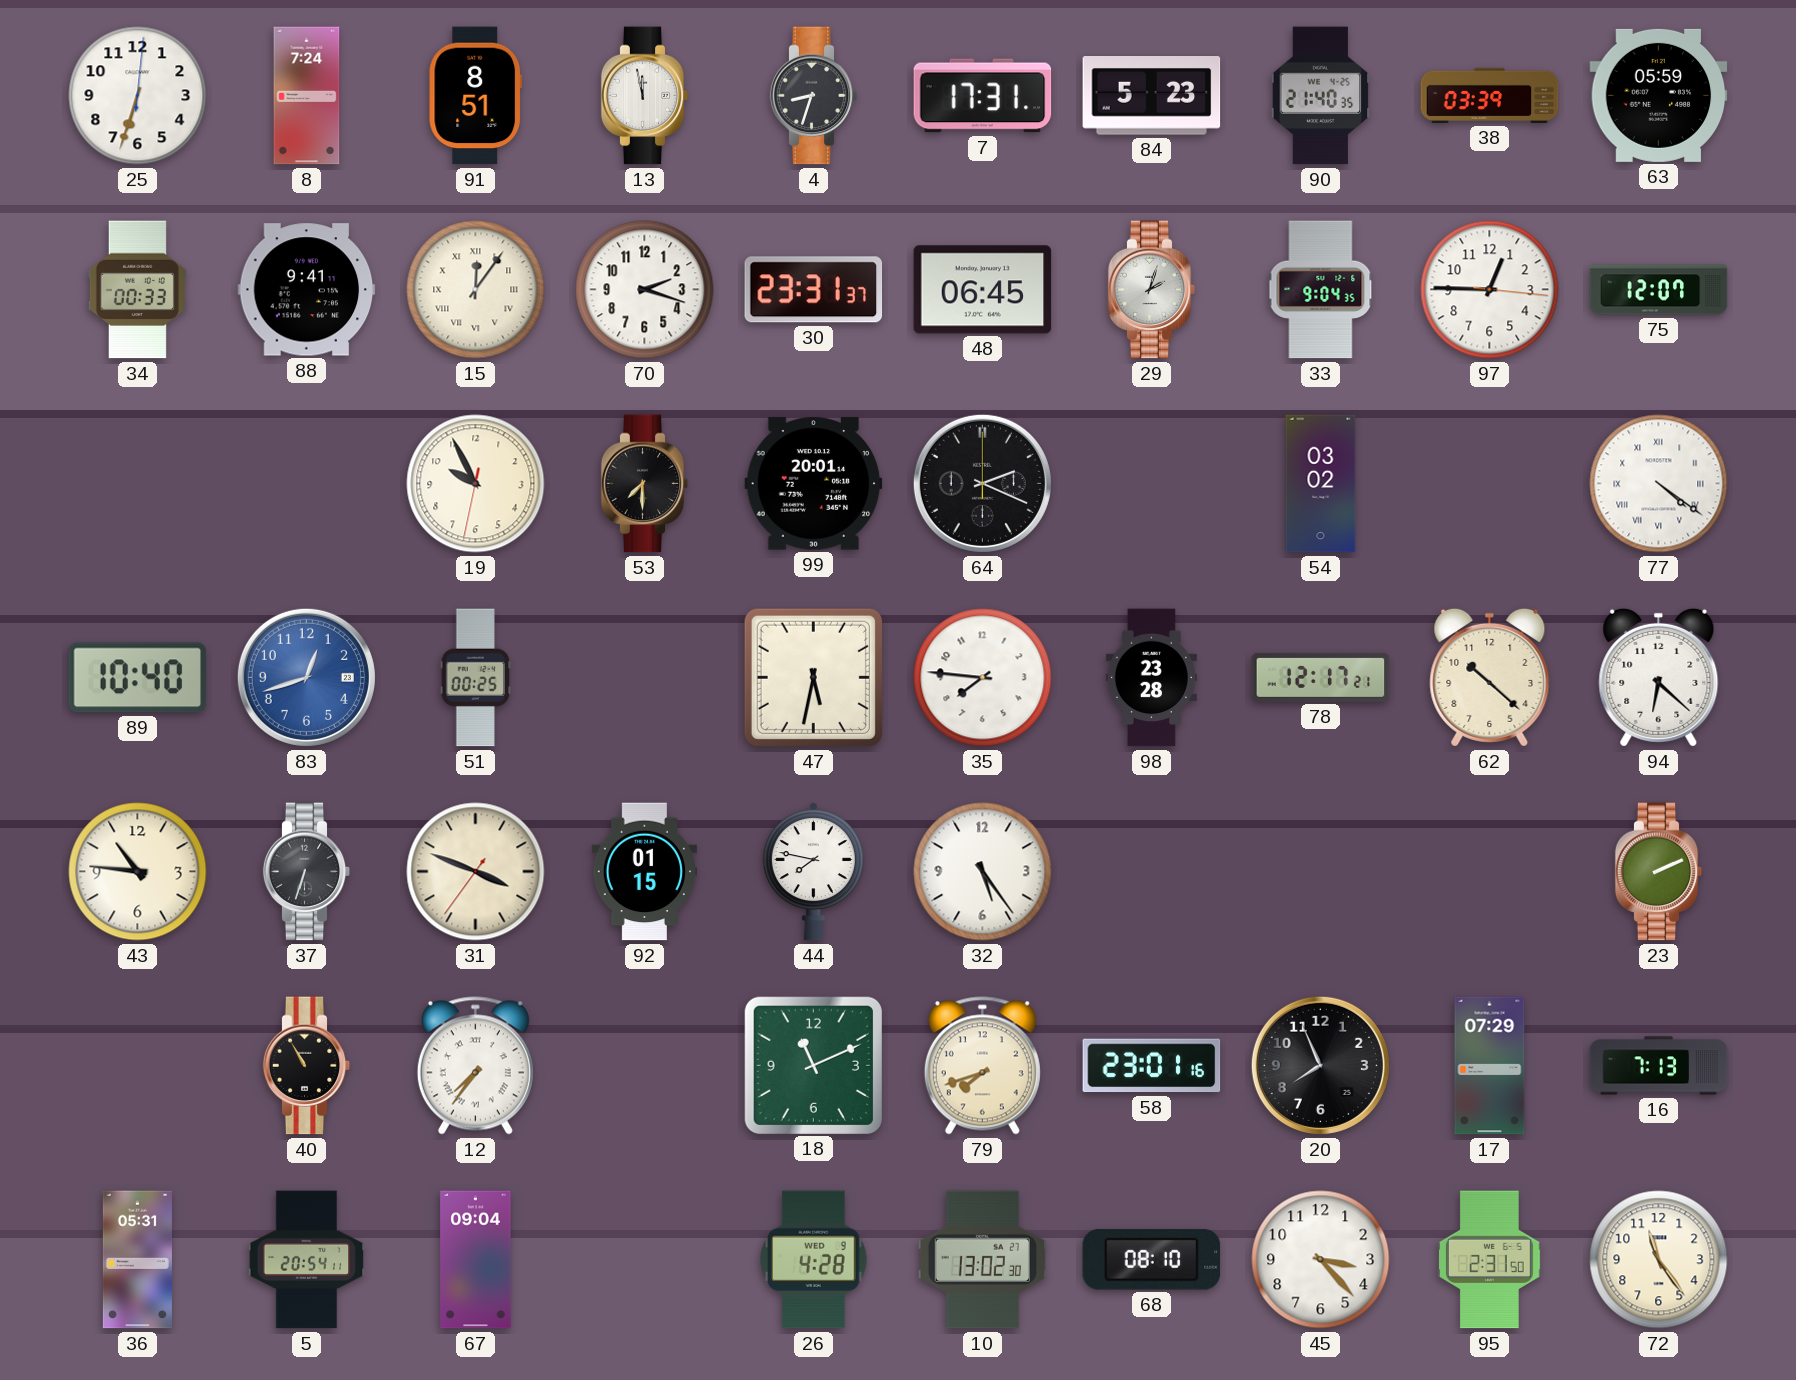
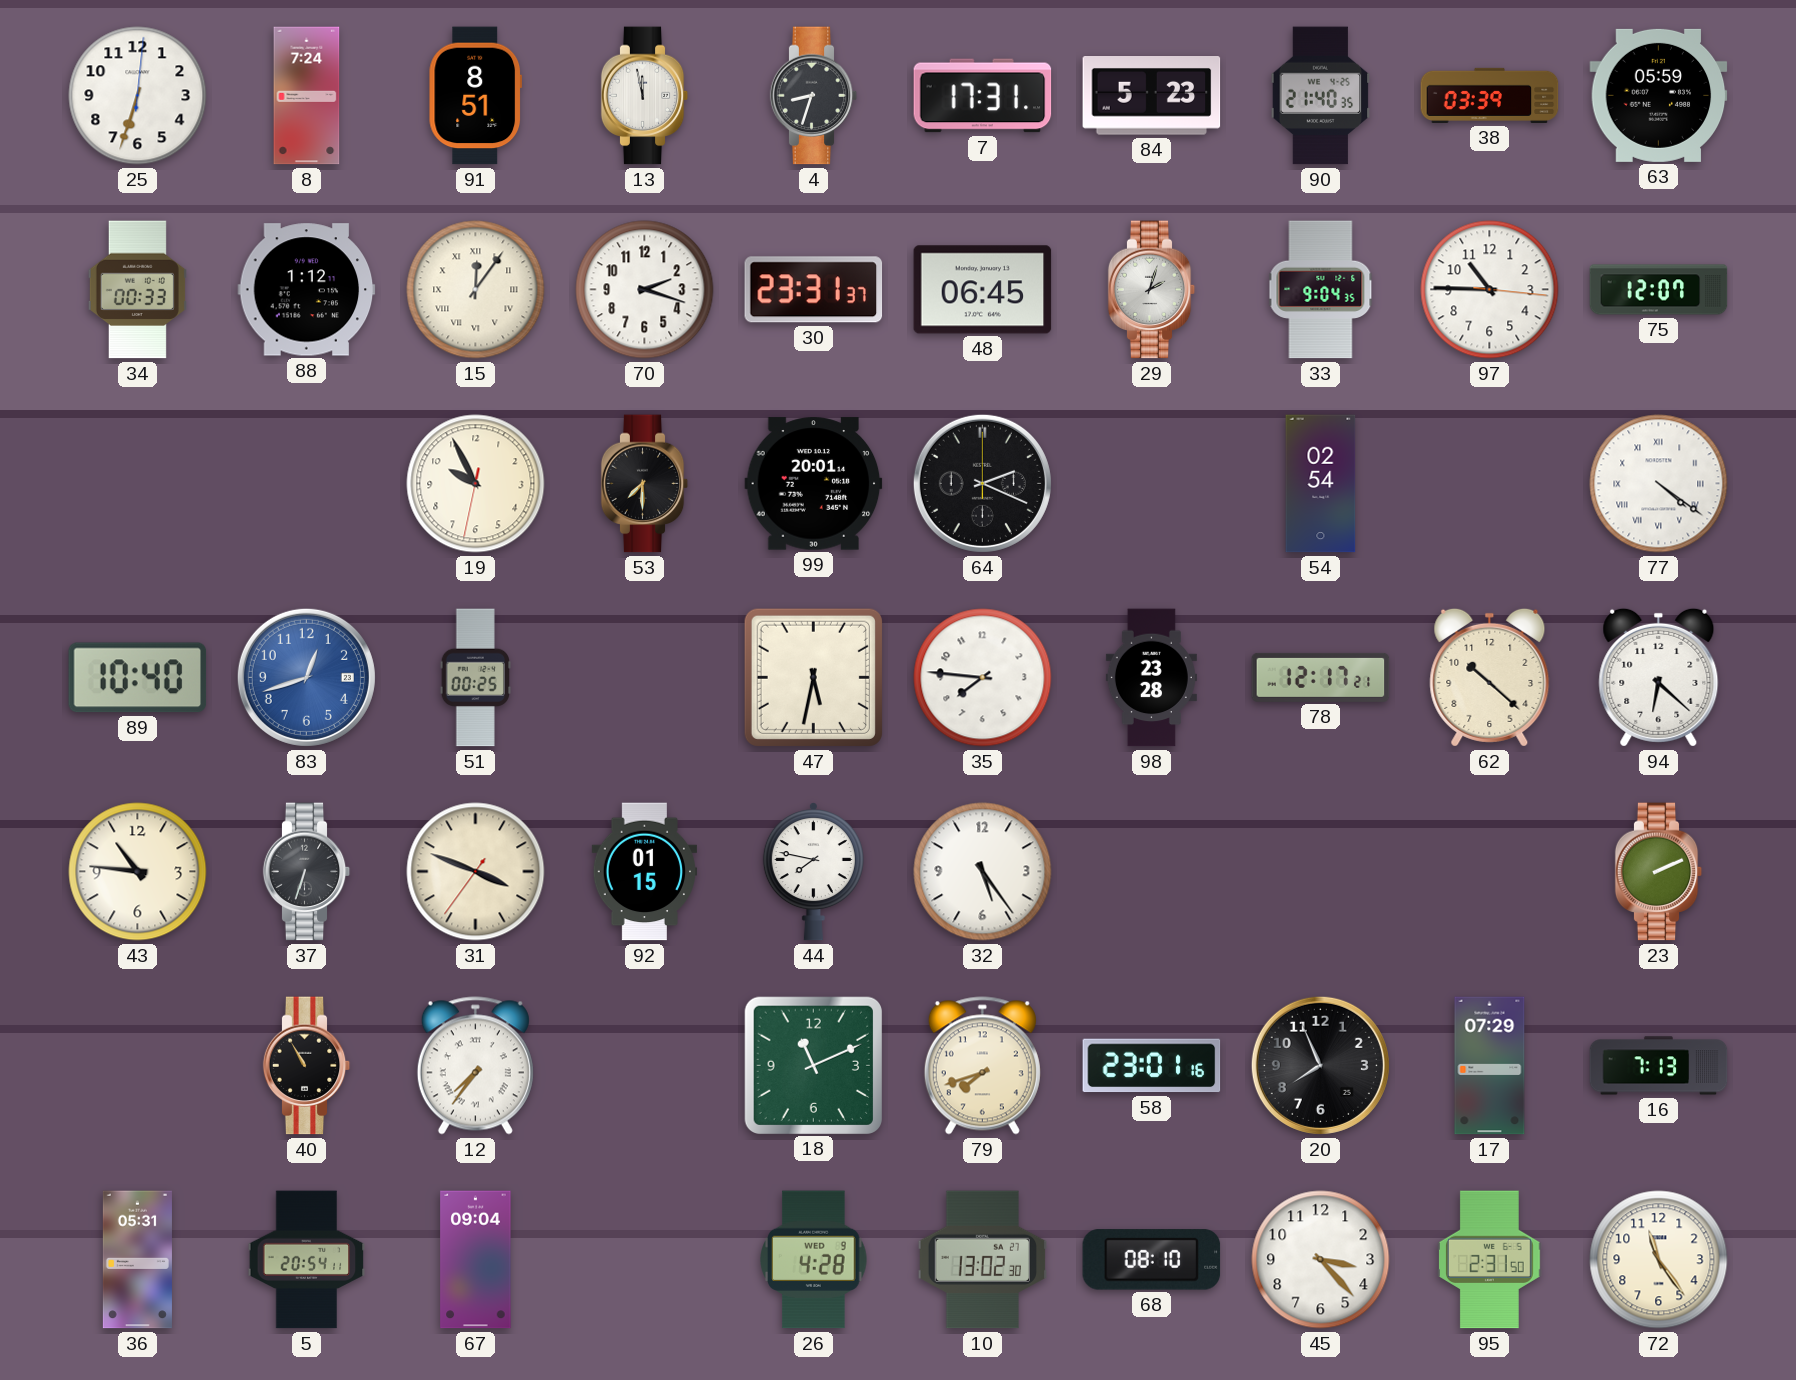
88: 9:41 -> 1:12
97: 12:45 -> 10:45
54: 03:02 -> 02:54
